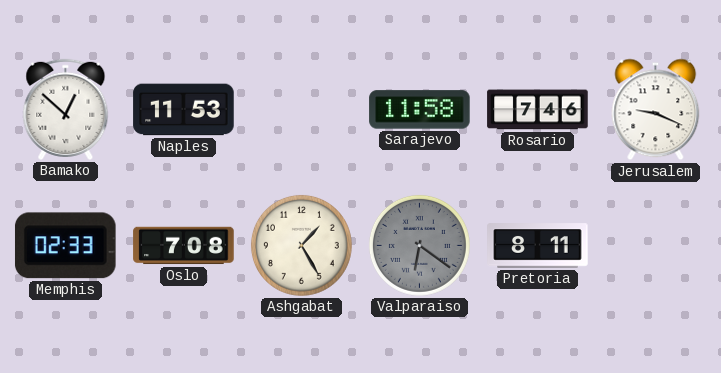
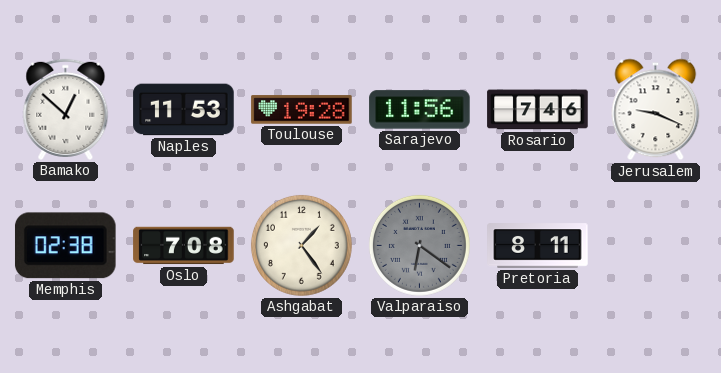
Toulouse: none -> 19:28
Sarajevo: 11:58 -> 11:56
Memphis: 02:33 -> 02:38
Ashgabat: 1:25 -> 1:24
